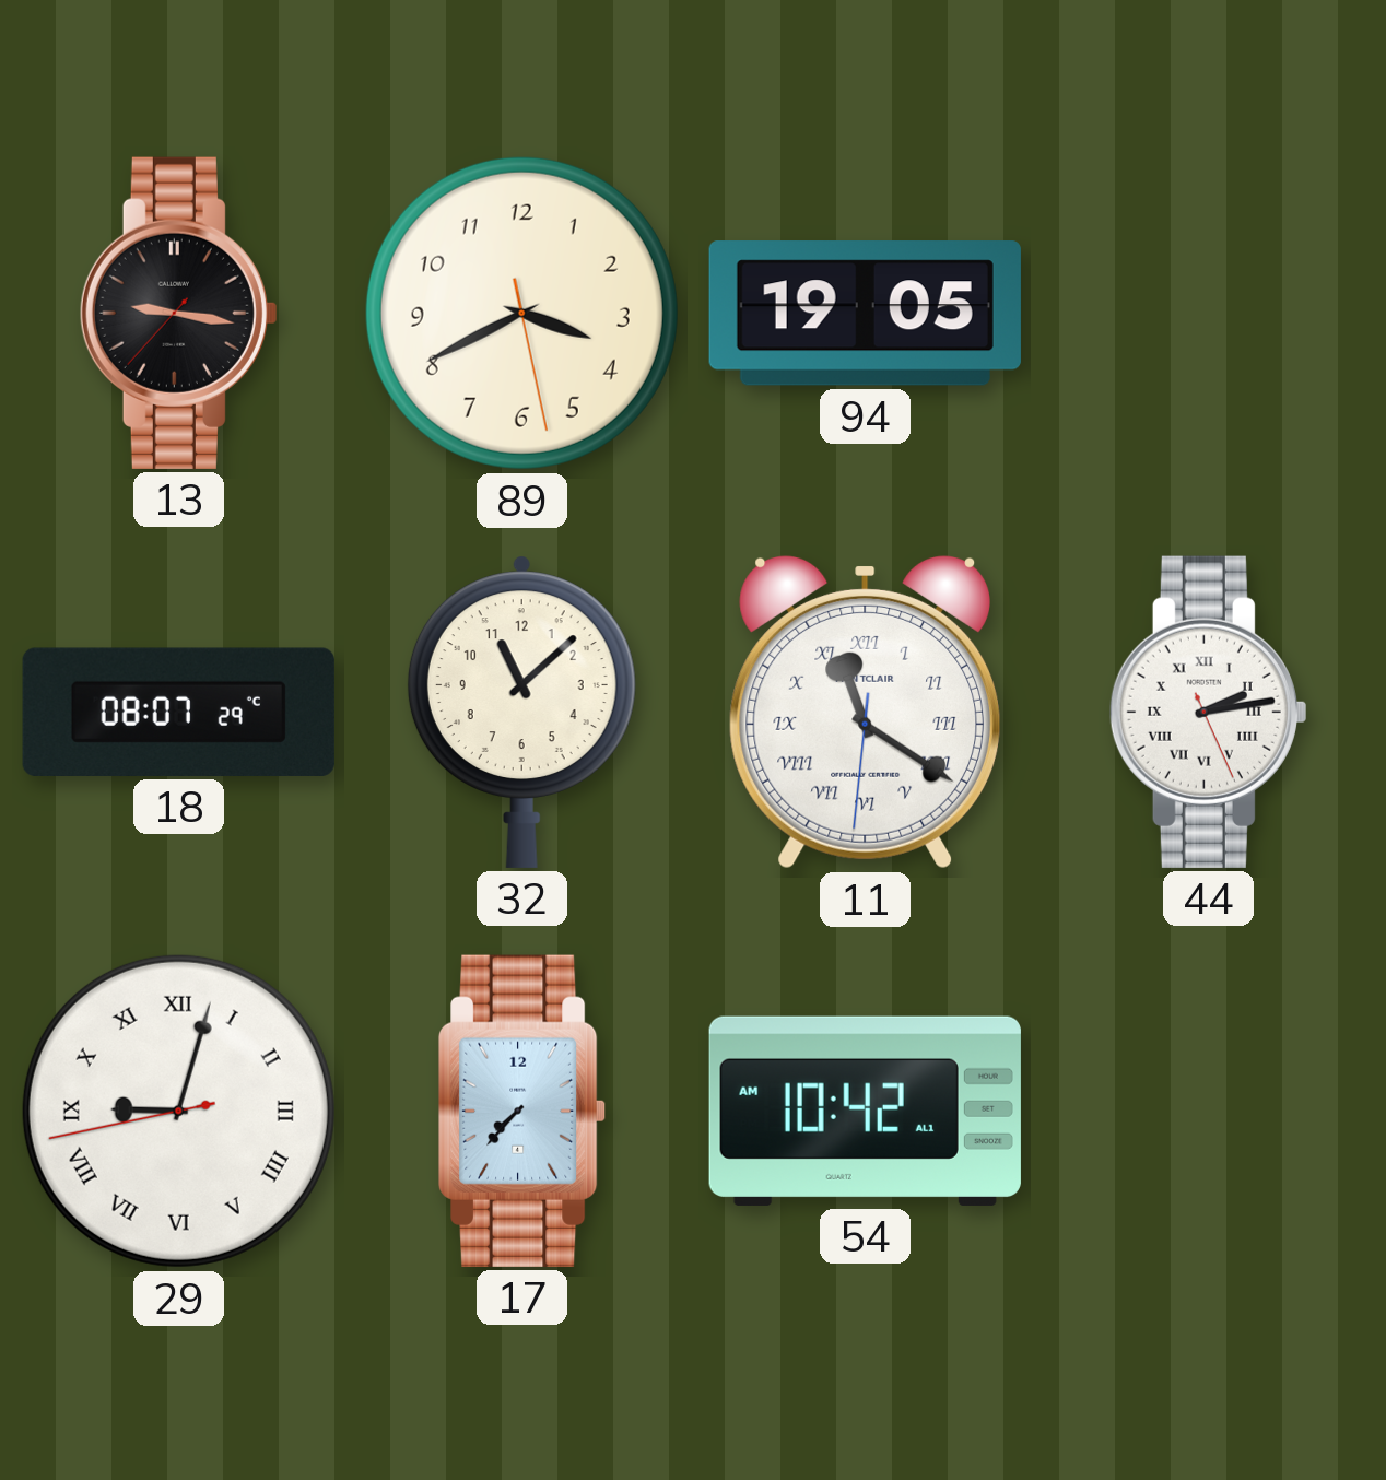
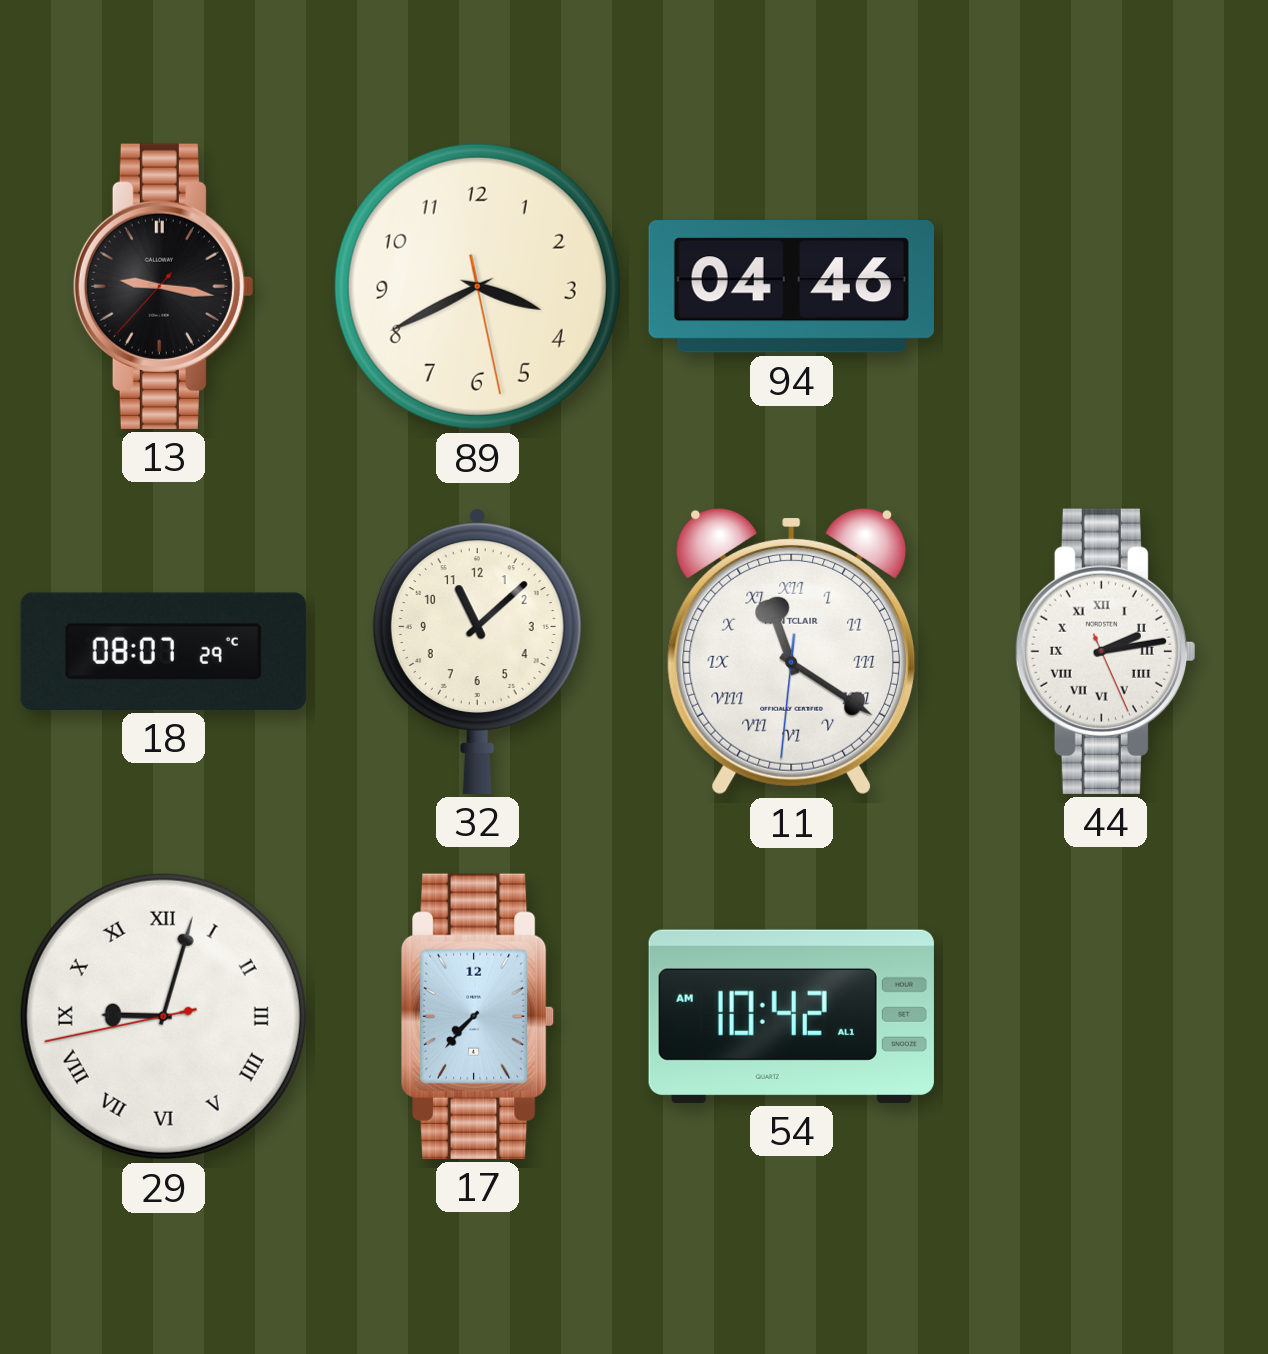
94: 19:05 -> 04:46
